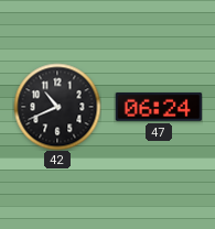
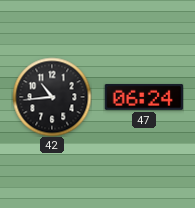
42: 10:41 -> 10:44
